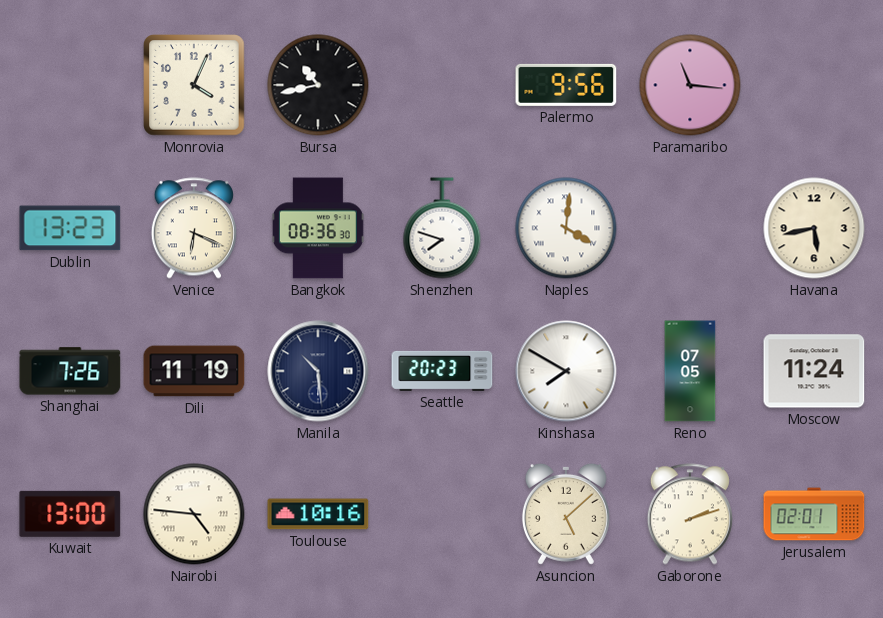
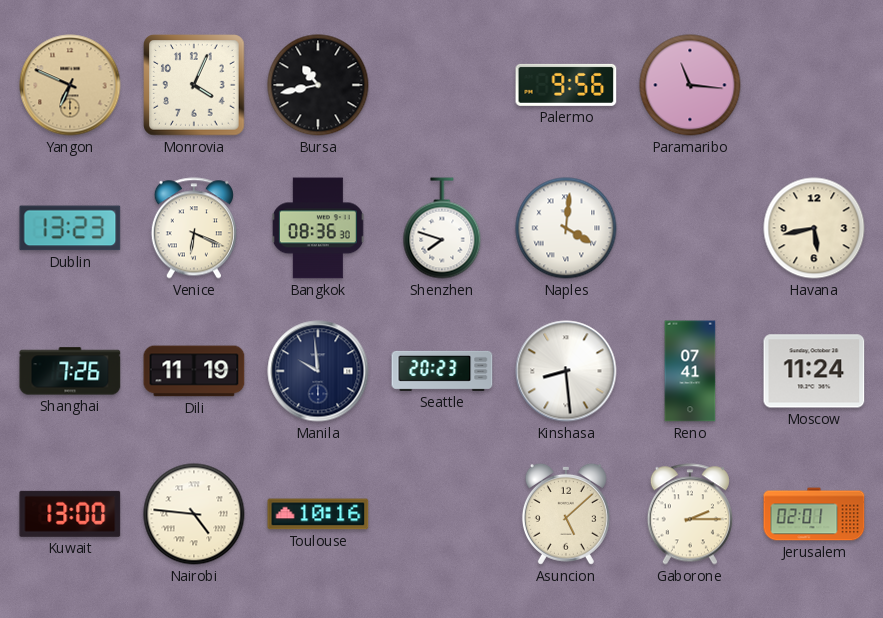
Yangon: none -> 6:49
Manila: 10:29 -> 9:59
Kinshasa: 7:50 -> 8:29
Reno: 07:05 -> 07:41
Gaborone: 2:12 -> 2:15
